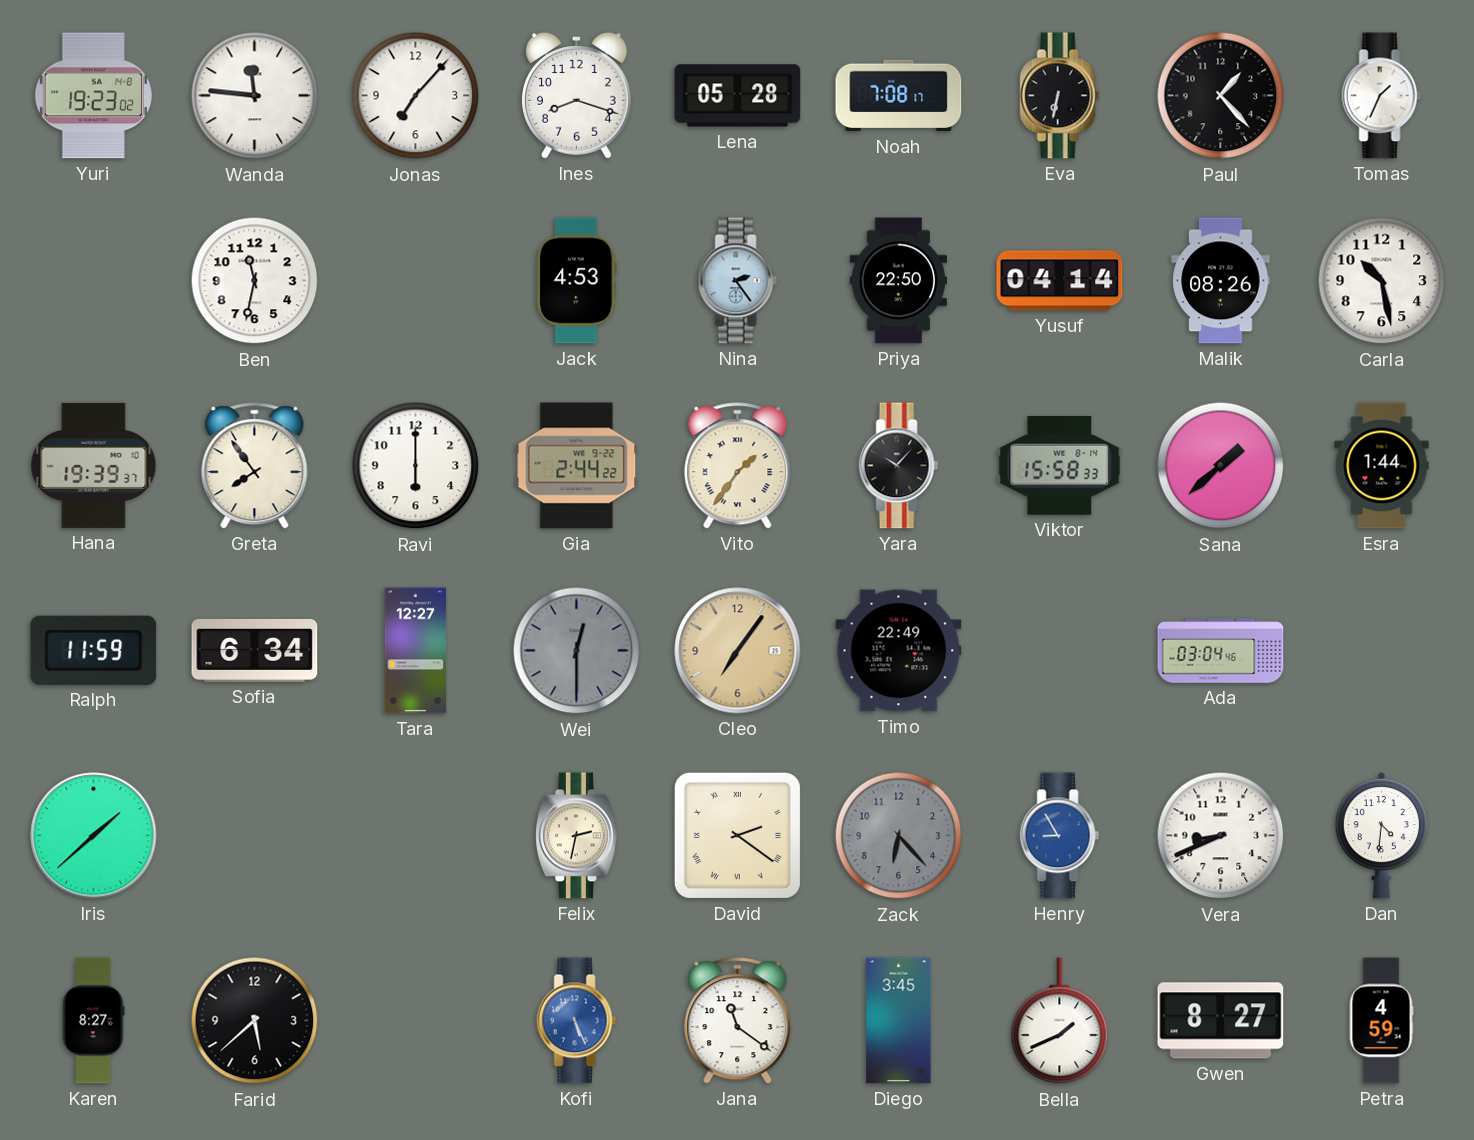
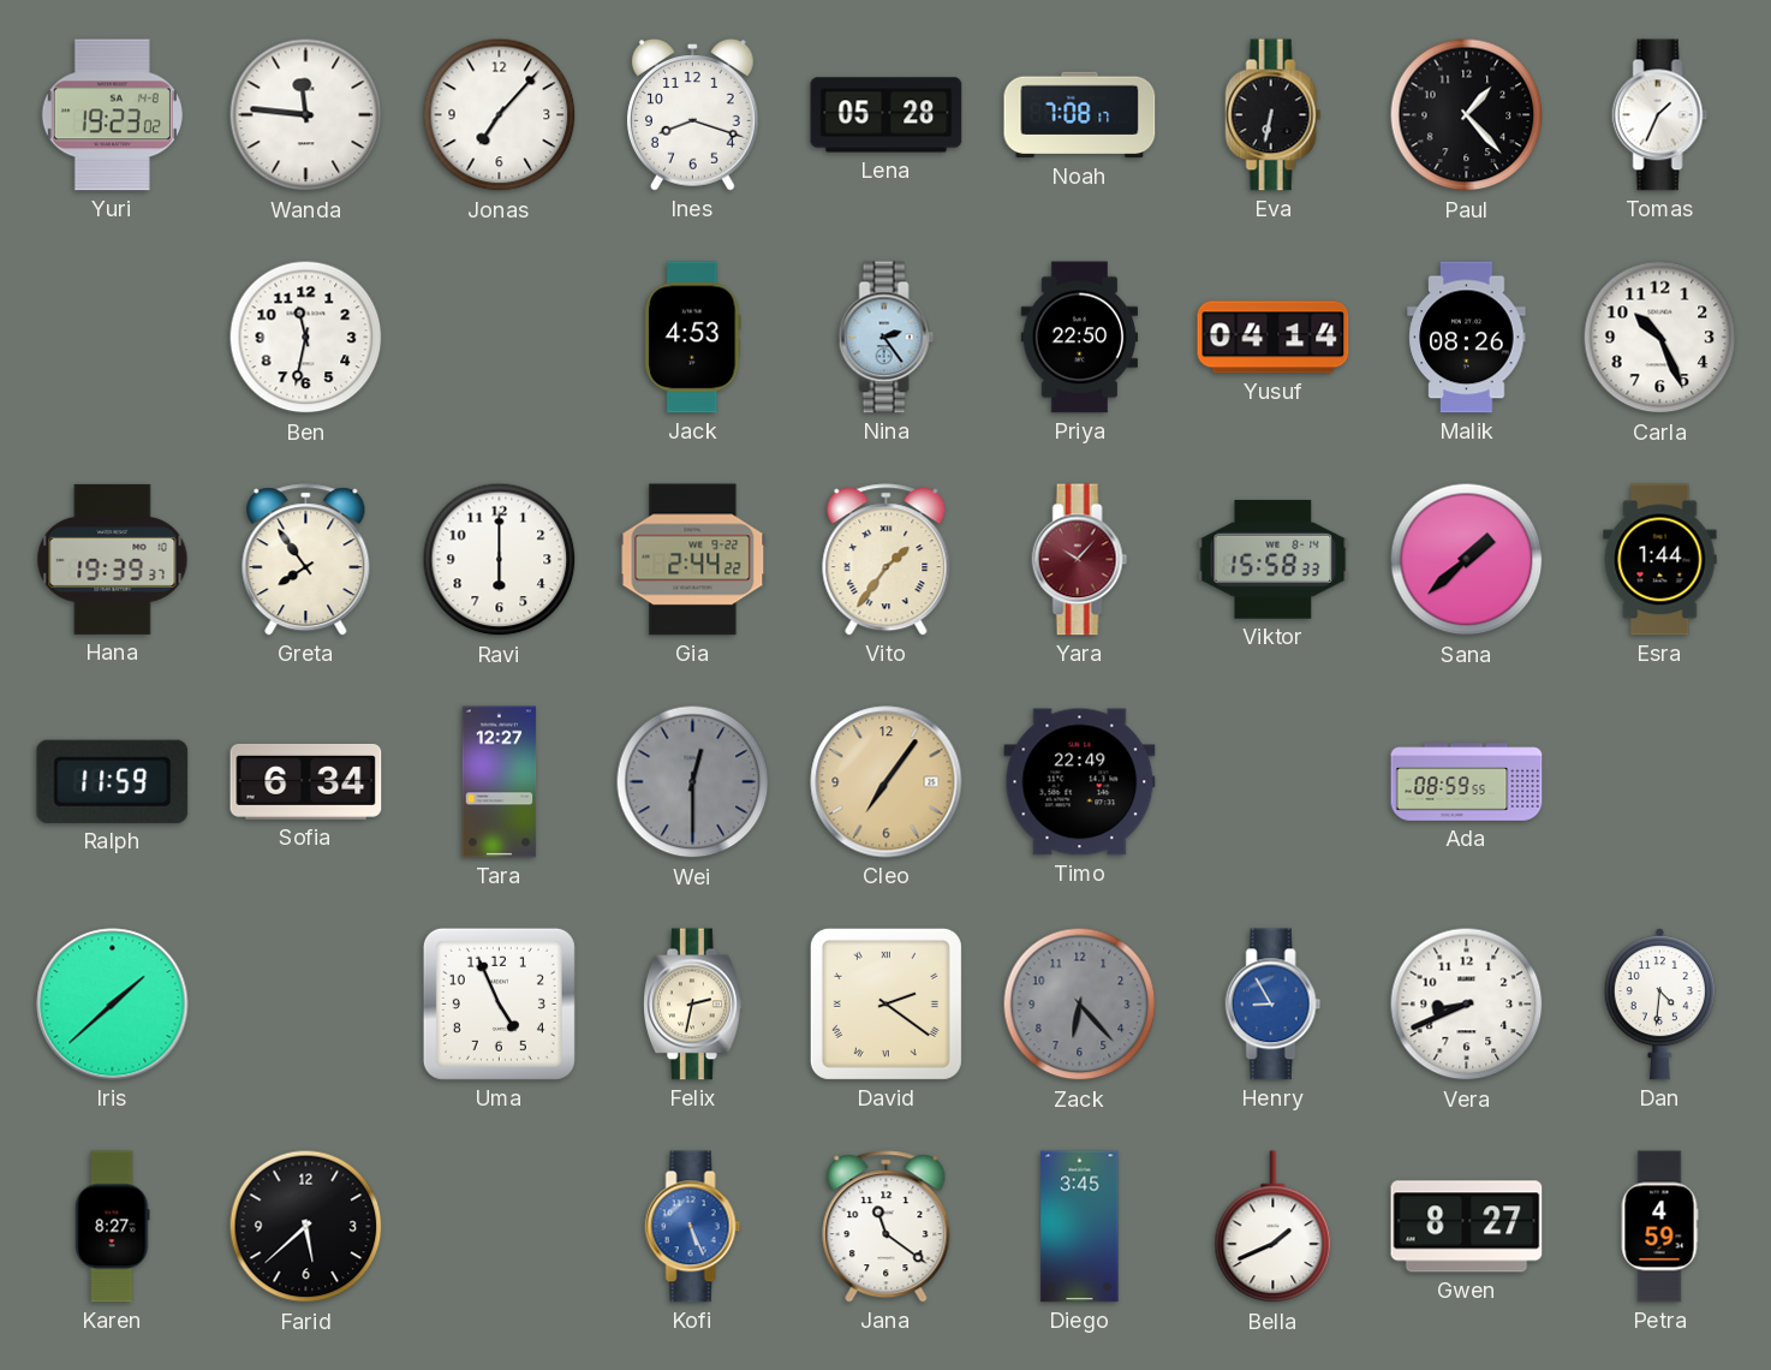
Carla: 10:28 -> 10:26
Yara dial: black -> burgundy
Ada: 03:04 -> 08:59
Uma: none -> 4:56
